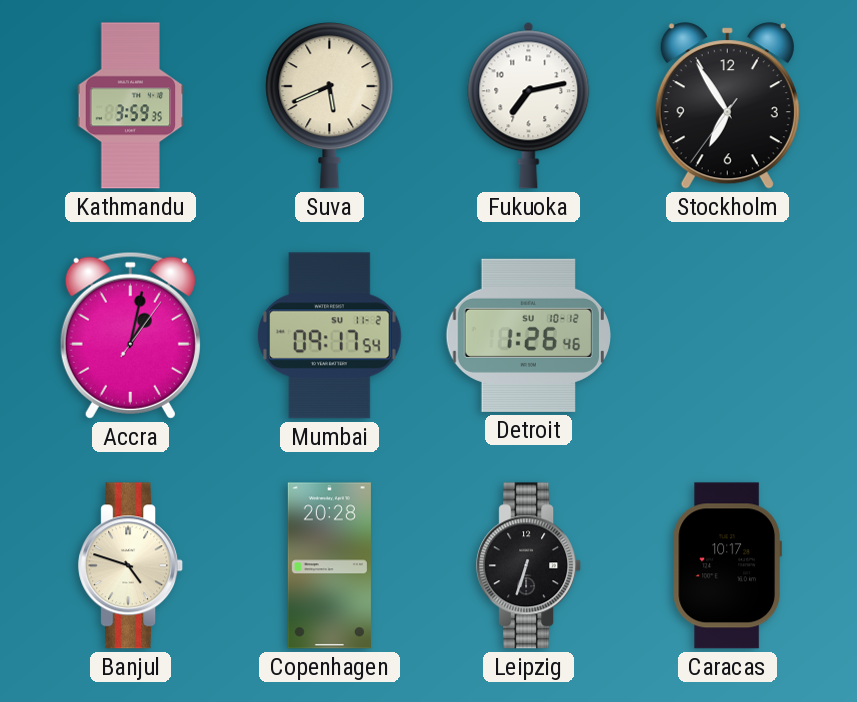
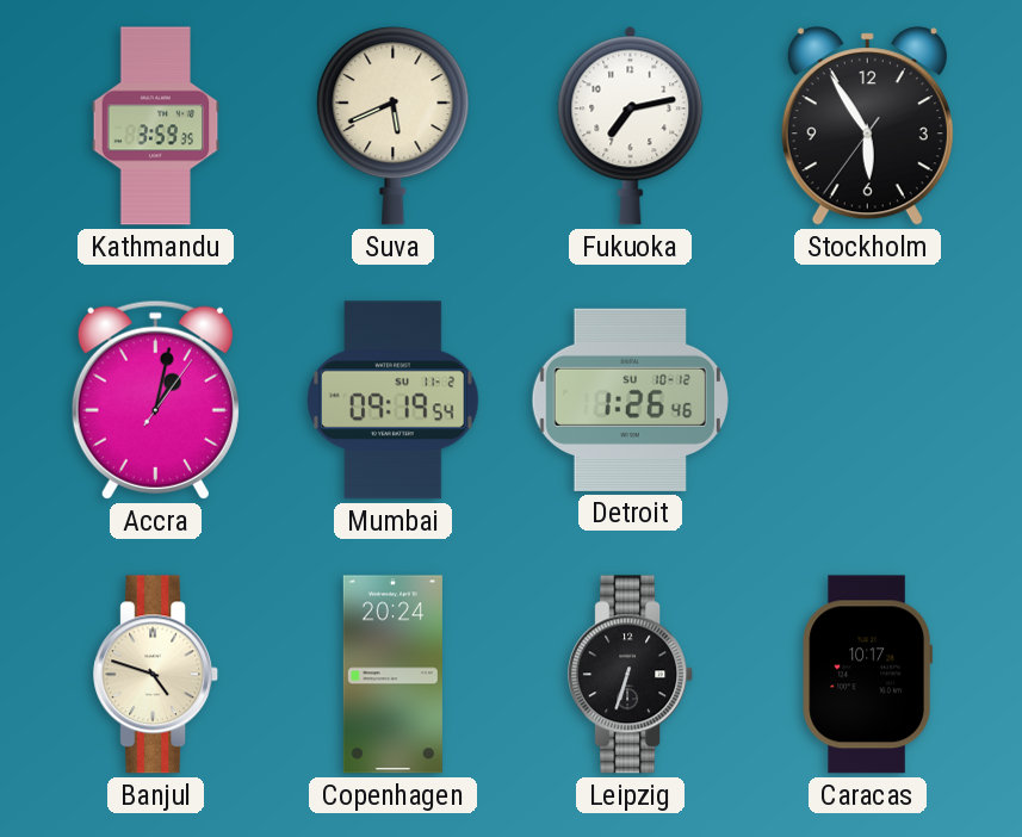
Stockholm: 6:54 -> 5:54
Mumbai: 09:17 -> 09:19
Copenhagen: 20:28 -> 20:24
